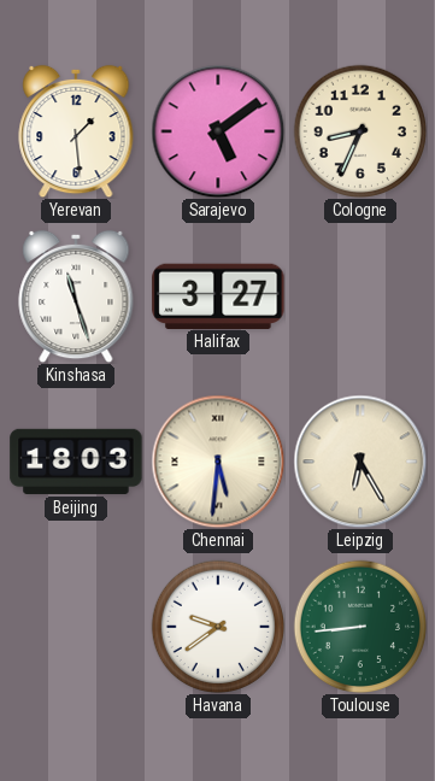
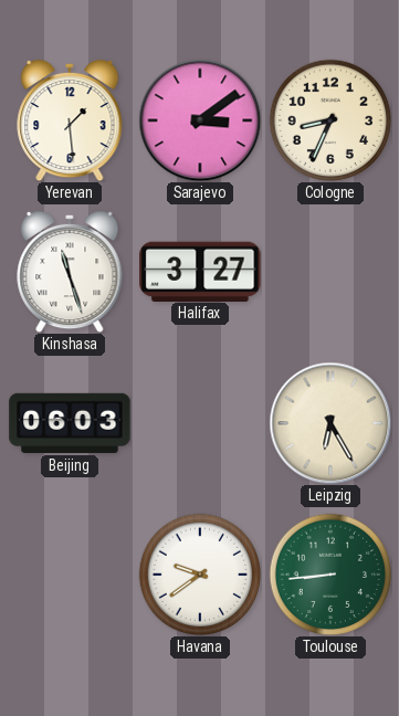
Sarajevo: 5:09 -> 3:09
Beijing: 18:03 -> 06:03
Chennai: 5:31 -> none
